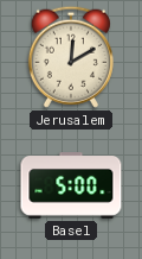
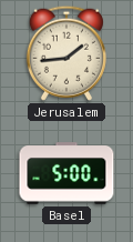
Jerusalem: 12:10 -> 1:44
